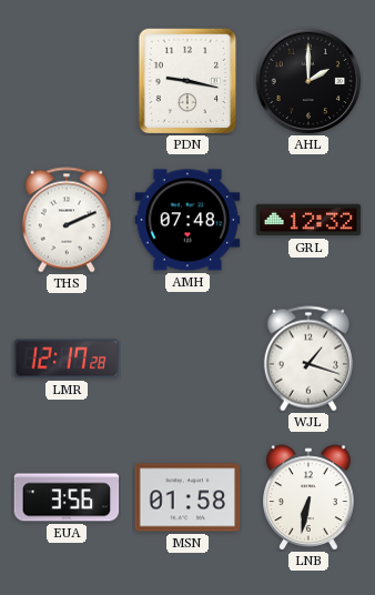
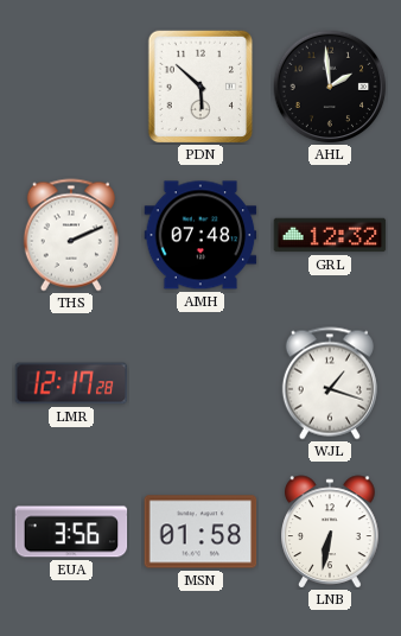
PDN: 9:17 -> 5:52
AHL: 2:00 -> 1:59
